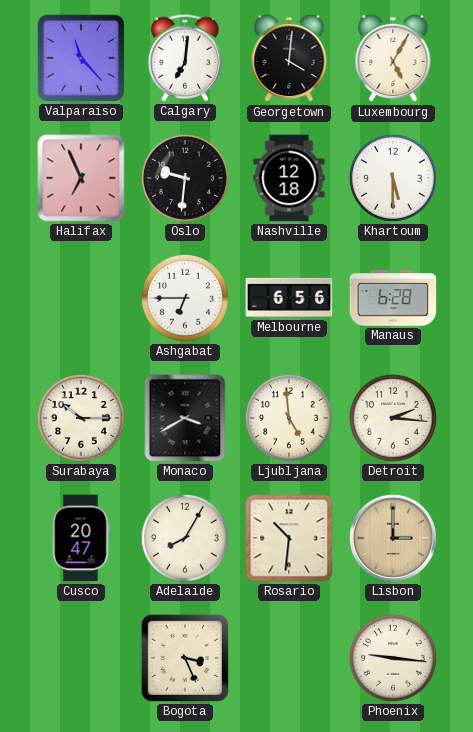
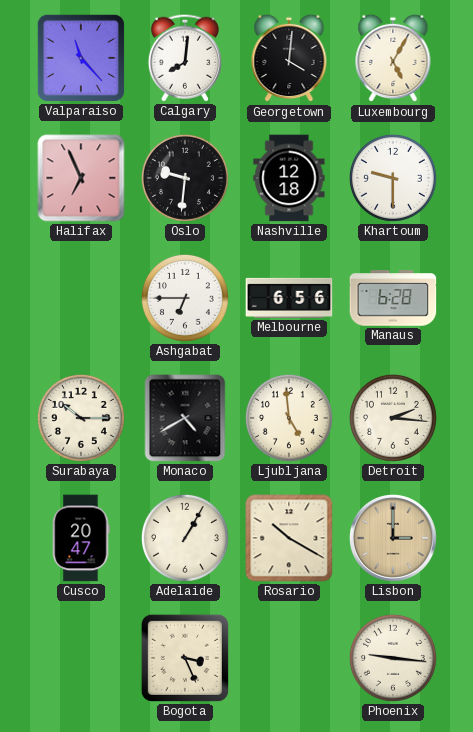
Calgary: 7:01 -> 8:01
Khartoum: 5:30 -> 9:30
Monaco: 3:40 -> 4:40
Adelaide: 8:05 -> 1:05
Rosario: 10:31 -> 10:20
